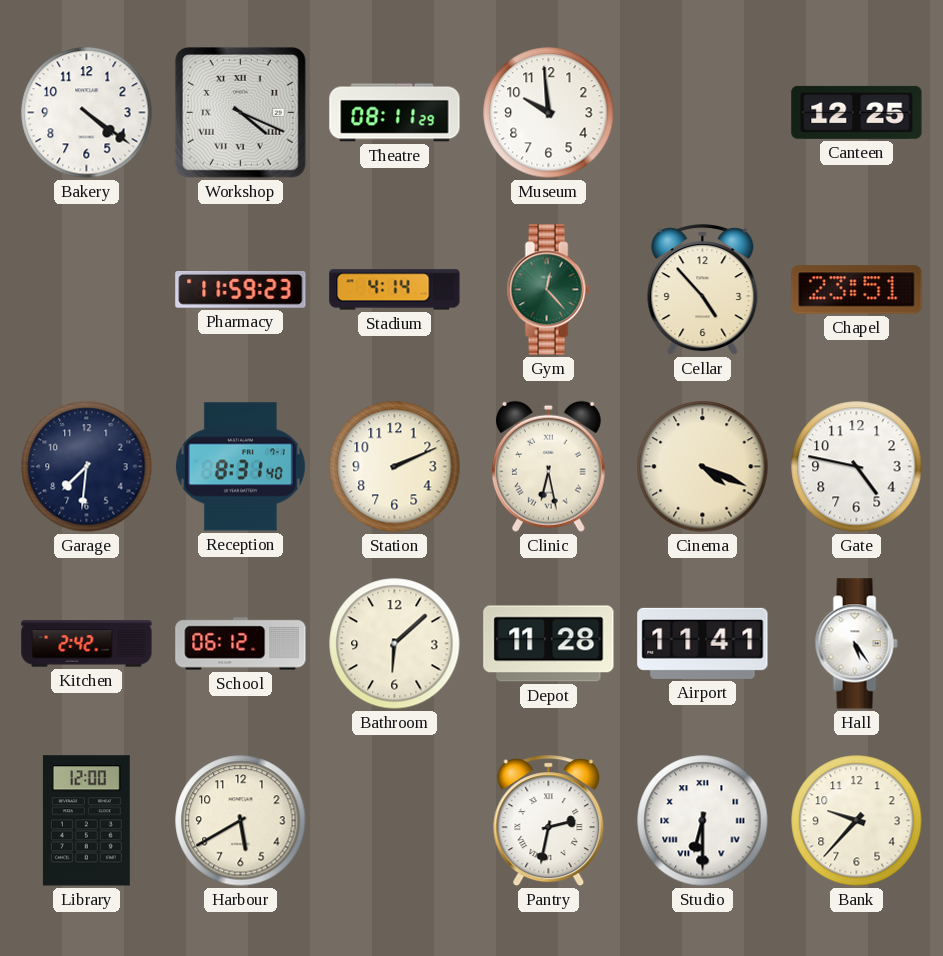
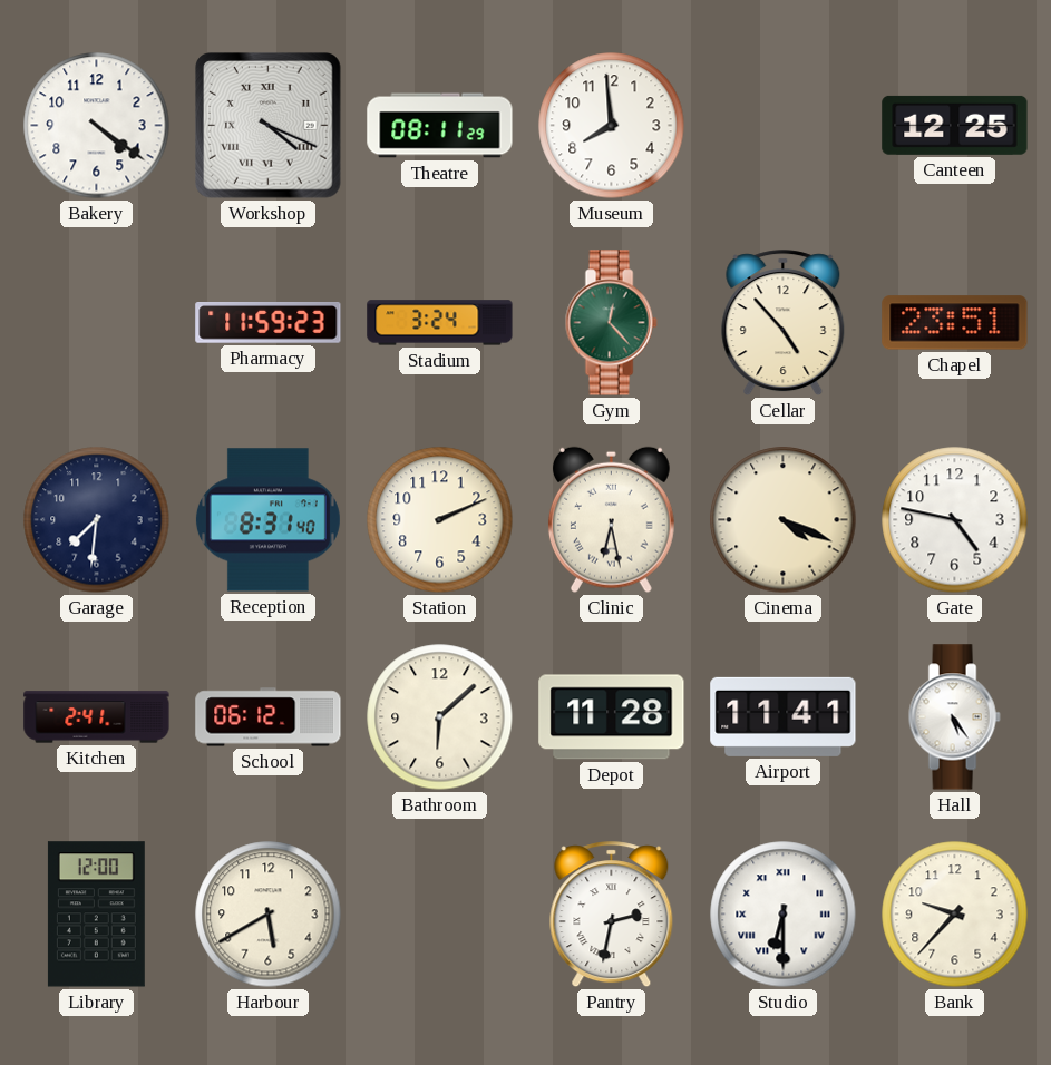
Museum: 9:59 -> 7:59
Stadium: 4:14 -> 3:24
Kitchen: 2:42 -> 2:41
